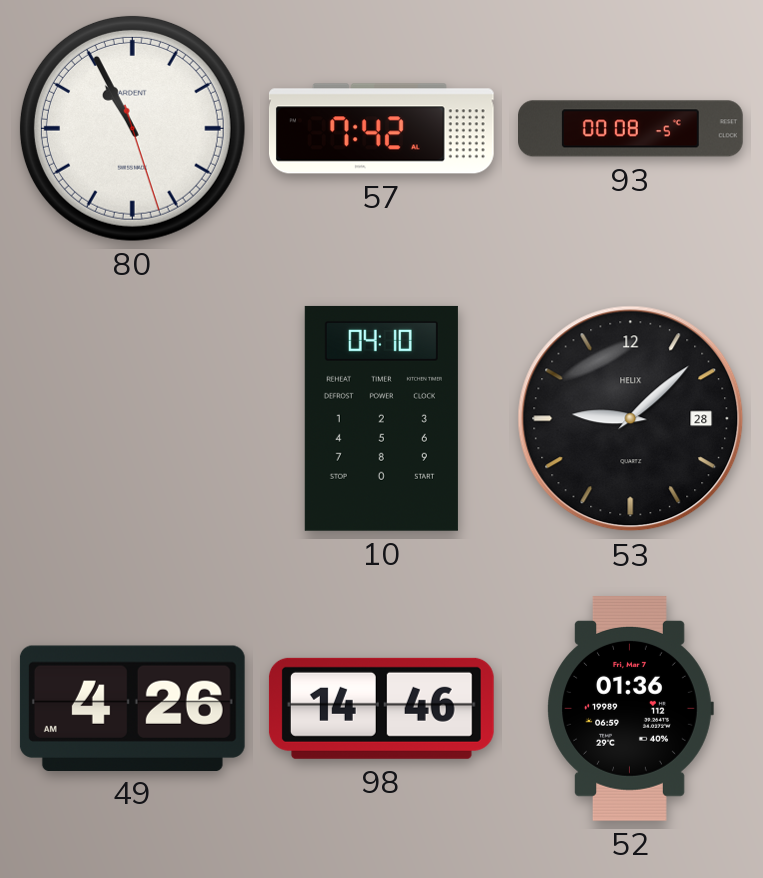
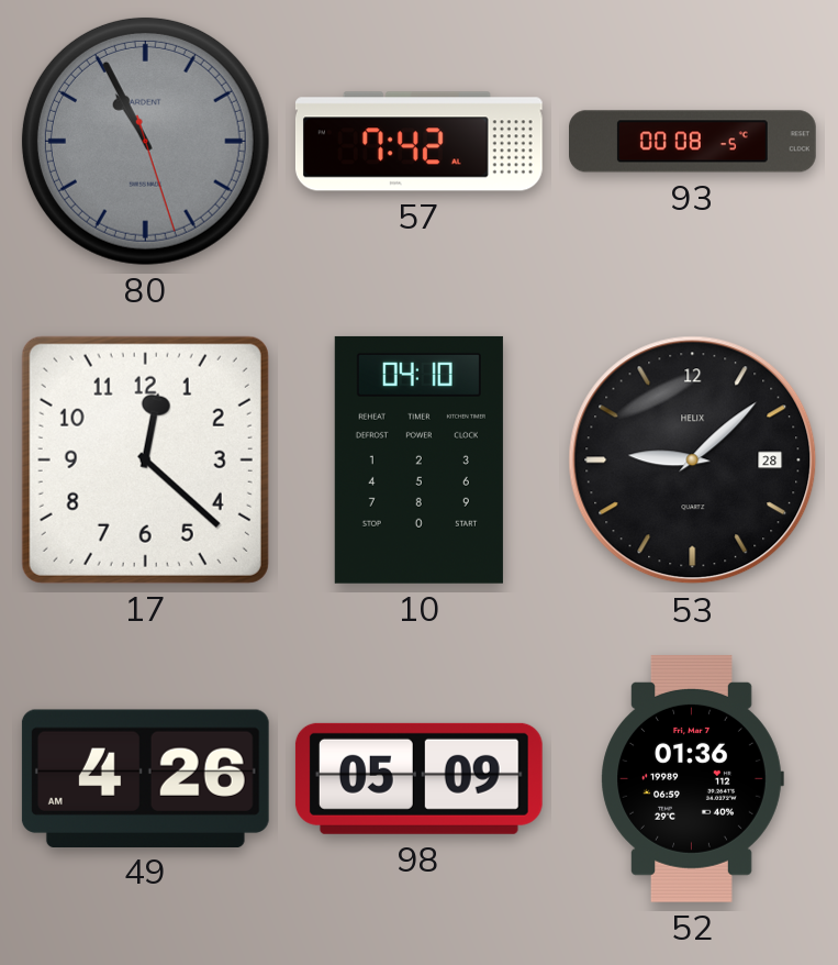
80 dial: white -> grey
17: none -> 12:22
98: 14:46 -> 05:09
